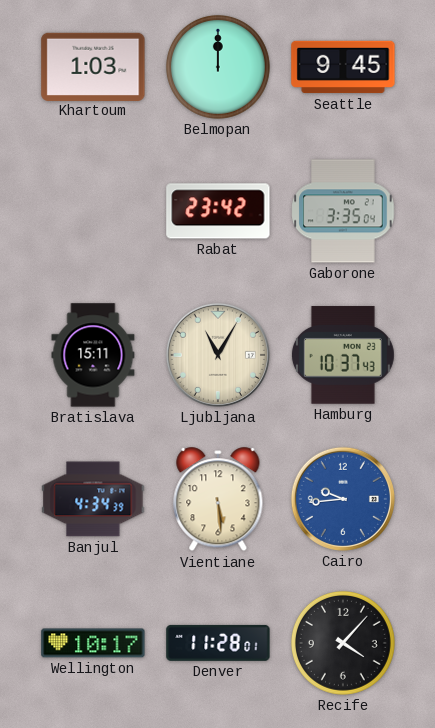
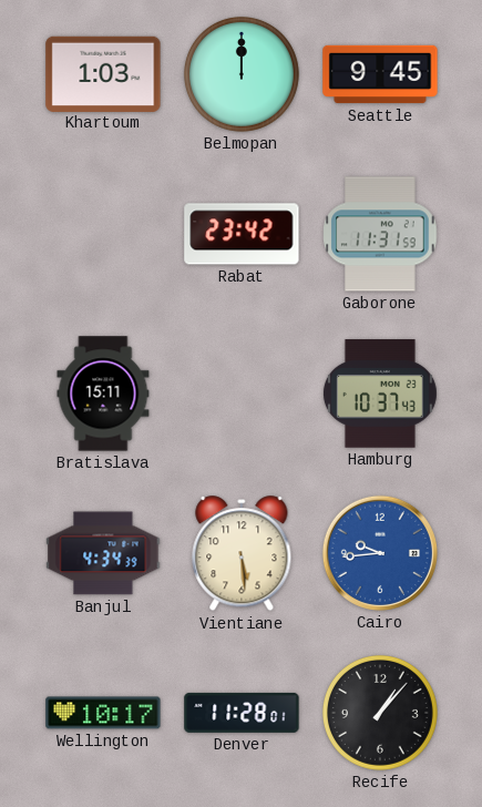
Gaborone: 3:35 -> 11:31
Ljubljana: 11:05 -> none
Recife: 4:07 -> 1:07
